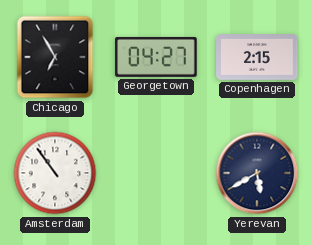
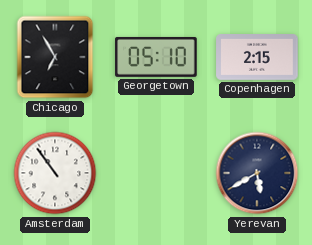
Georgetown: 04:27 -> 05:10
